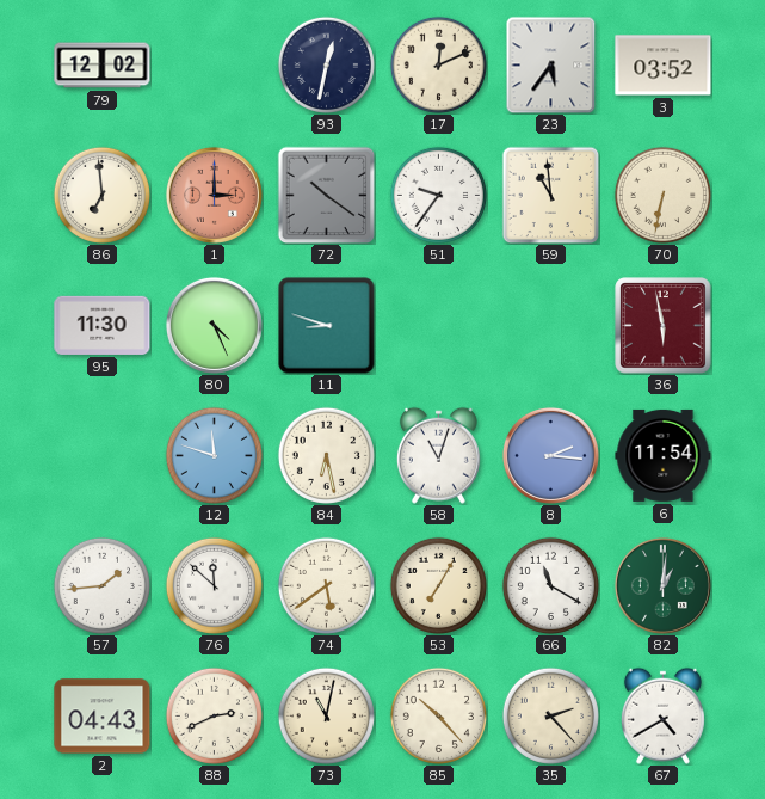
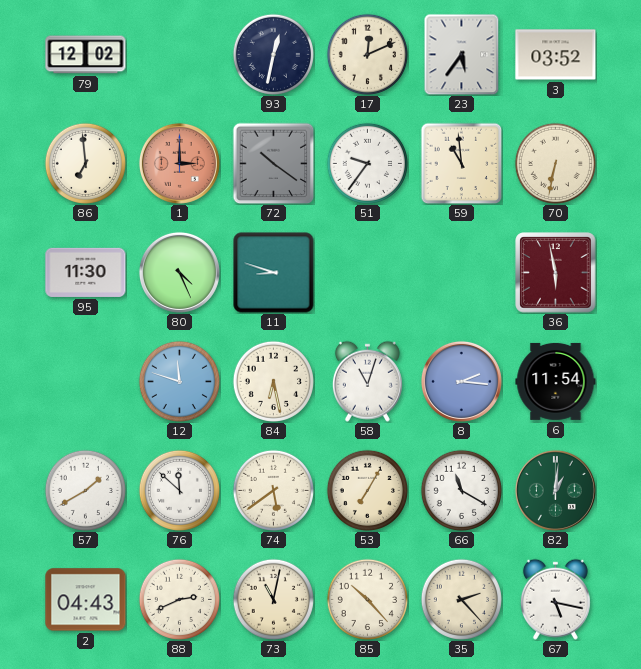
57: 1:44 -> 1:40
67: 4:40 -> 5:17
